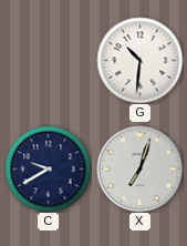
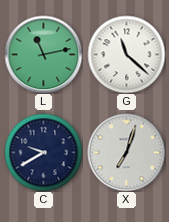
L: none -> 11:13
G: 10:31 -> 11:22
